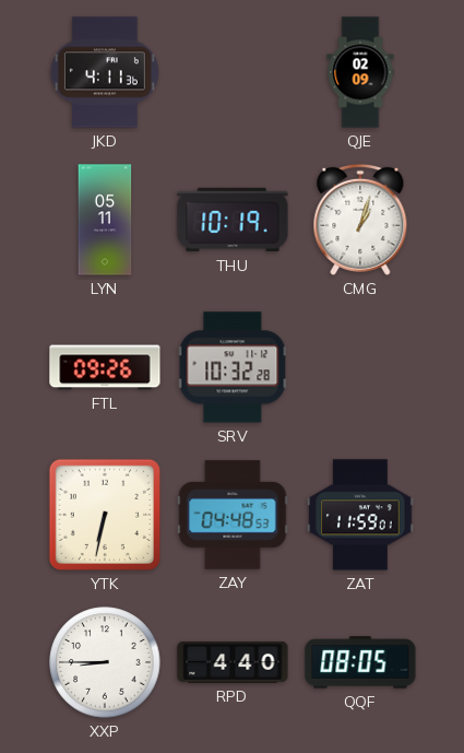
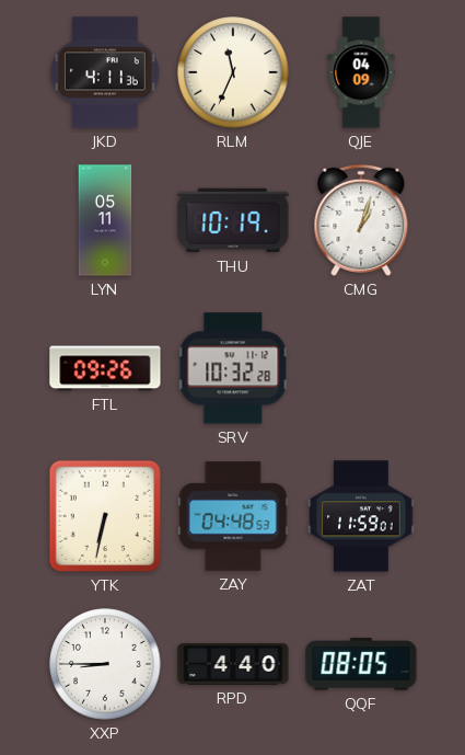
RLM: none -> 11:34
QJE: 02:09 -> 04:09
